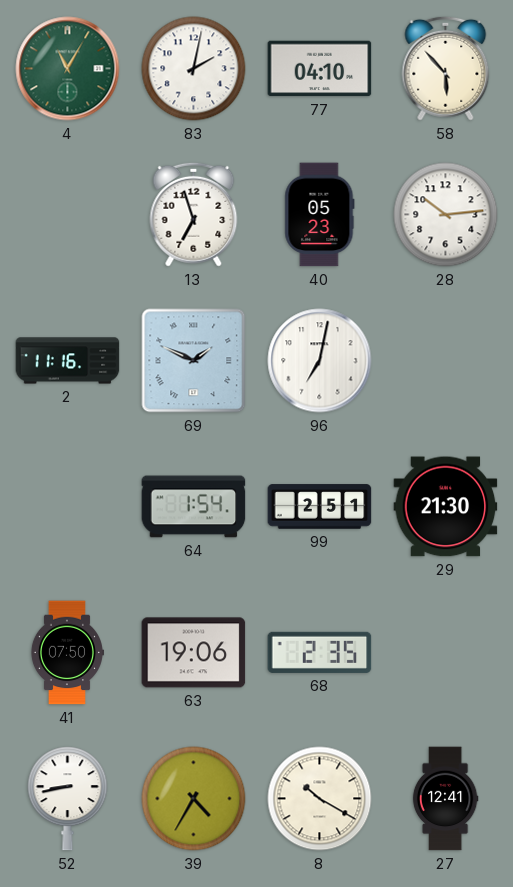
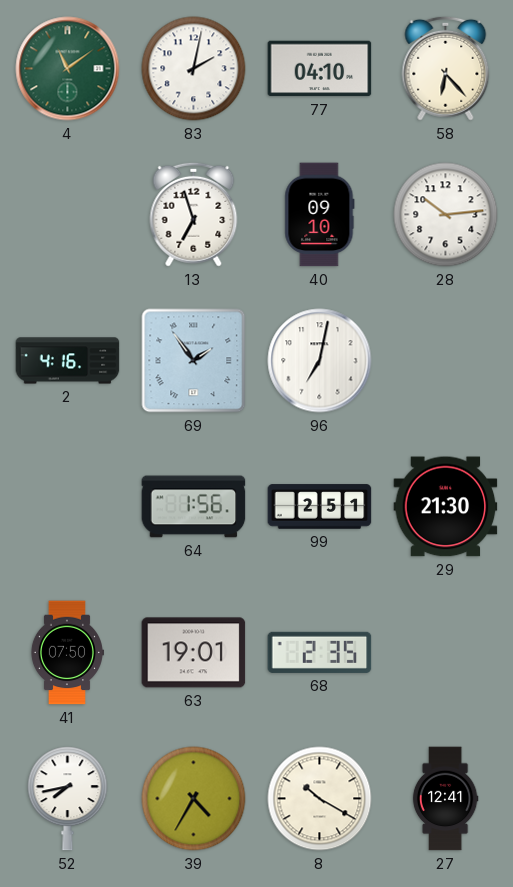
4: 11:05 -> 11:09
58: 5:53 -> 6:23
40: 05:23 -> 09:10
2: 11:16 -> 4:16
69: 1:49 -> 1:54
64: 1:54 -> 1:56
63: 19:06 -> 19:01
52: 8:43 -> 7:43
